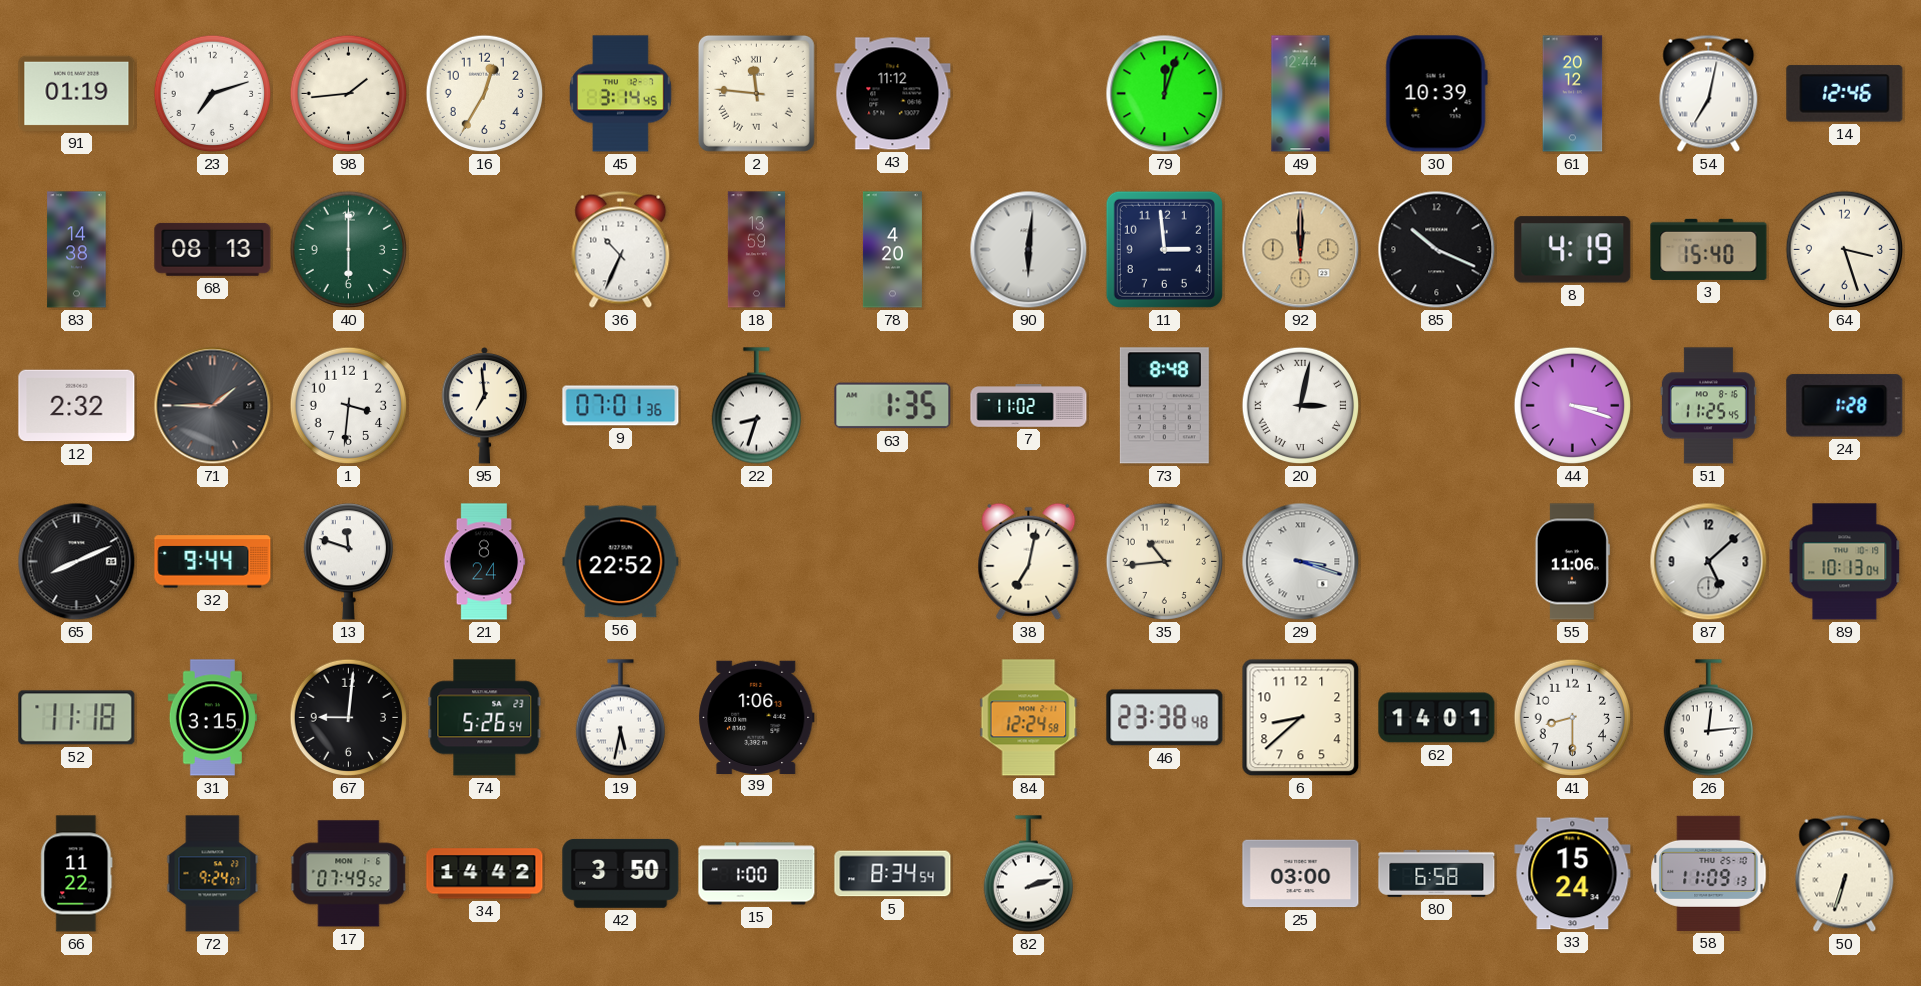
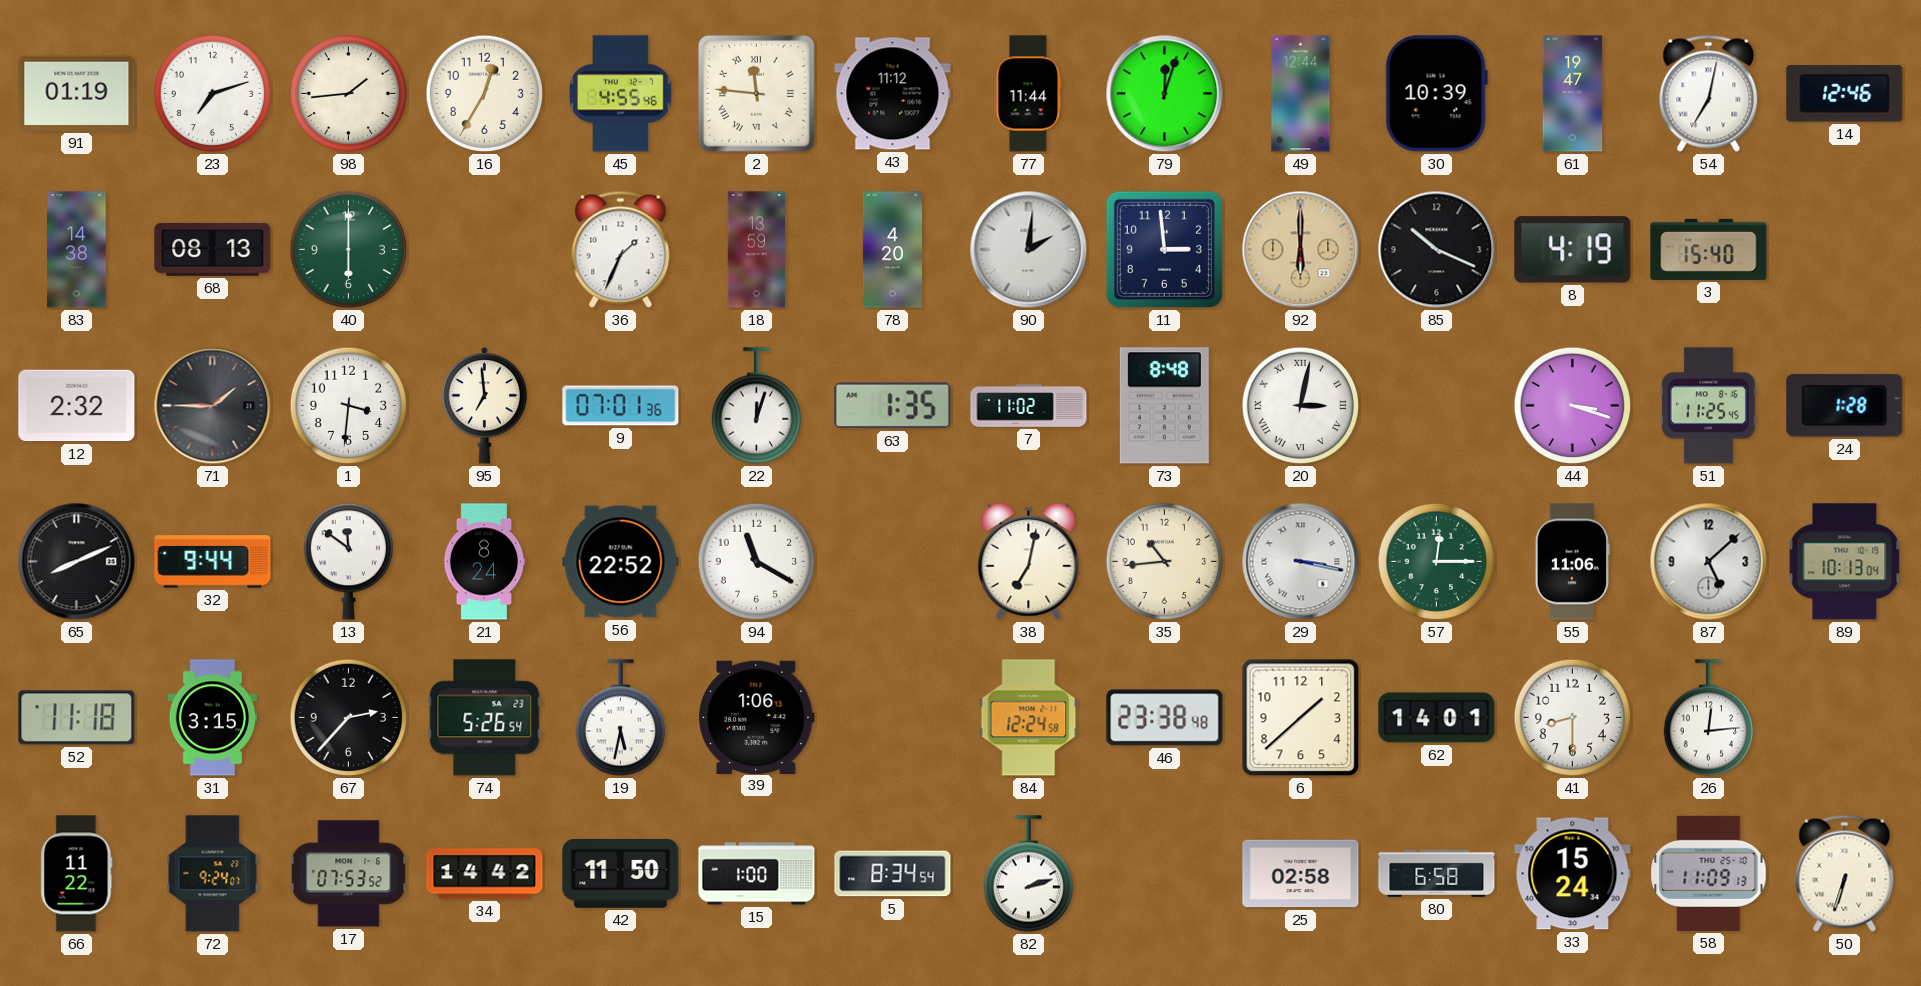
45: 3:14 -> 4:55
77: none -> 11:44
61: 20:12 -> 19:47
36: 10:34 -> 1:34
90: 6:01 -> 2:01
92: 12:00 -> 6:00
64: 3:27 -> none
22: 8:33 -> 12:03
13: 11:48 -> 11:51
94: none -> 11:20
29: 3:18 -> 3:17
57: none -> 12:15
67: 9:01 -> 2:37
6: 8:38 -> 1:38
17: 07:49 -> 07:53
42: 3:50 -> 11:50
25: 03:00 -> 02:58
